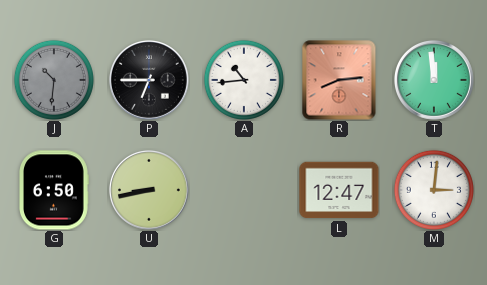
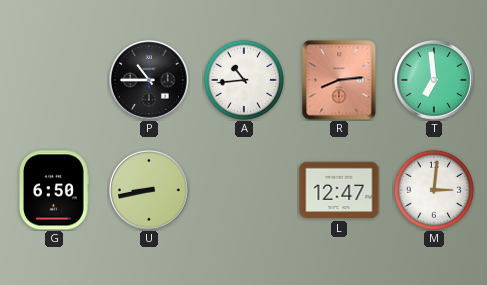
J: 10:31 -> none
P: 6:45 -> 10:45
T: 11:59 -> 6:59
